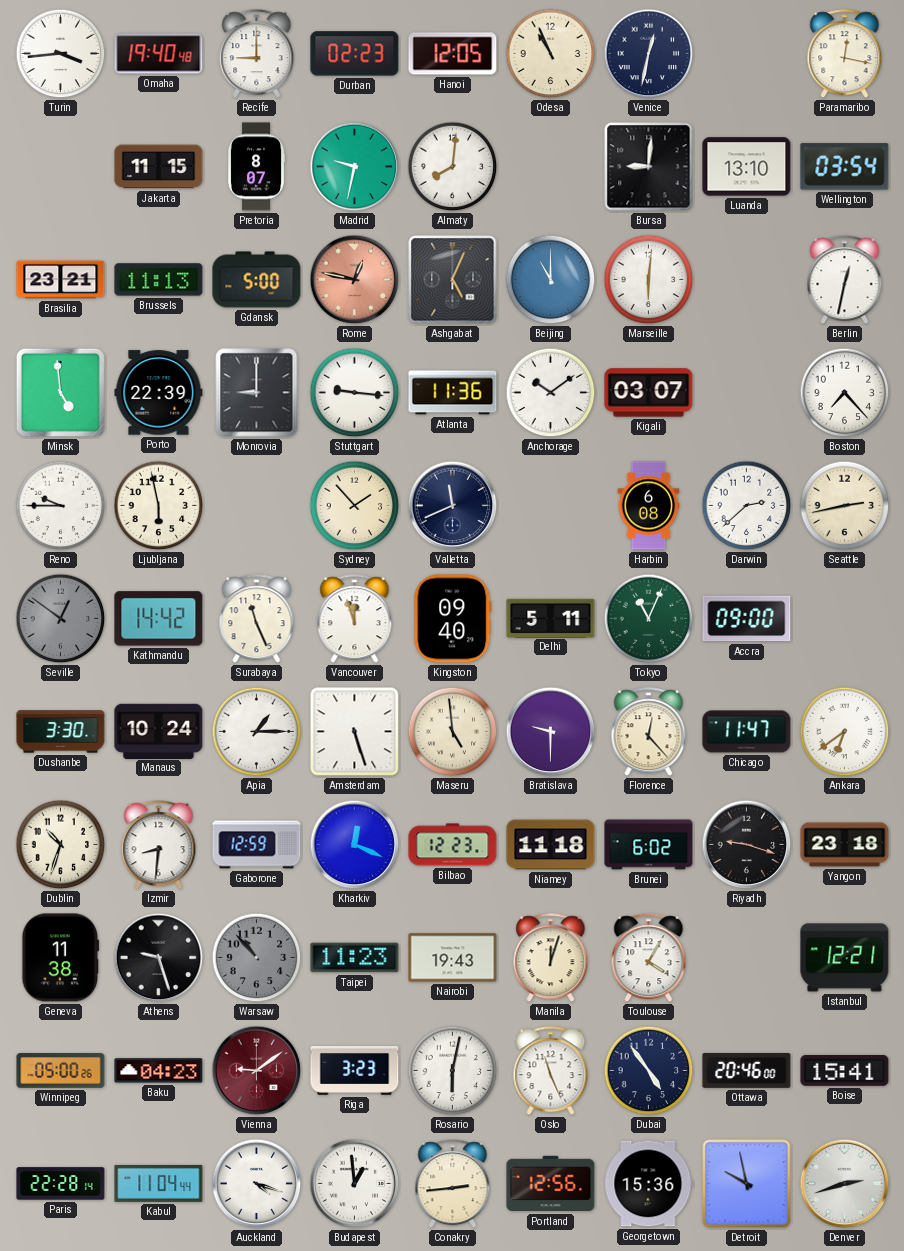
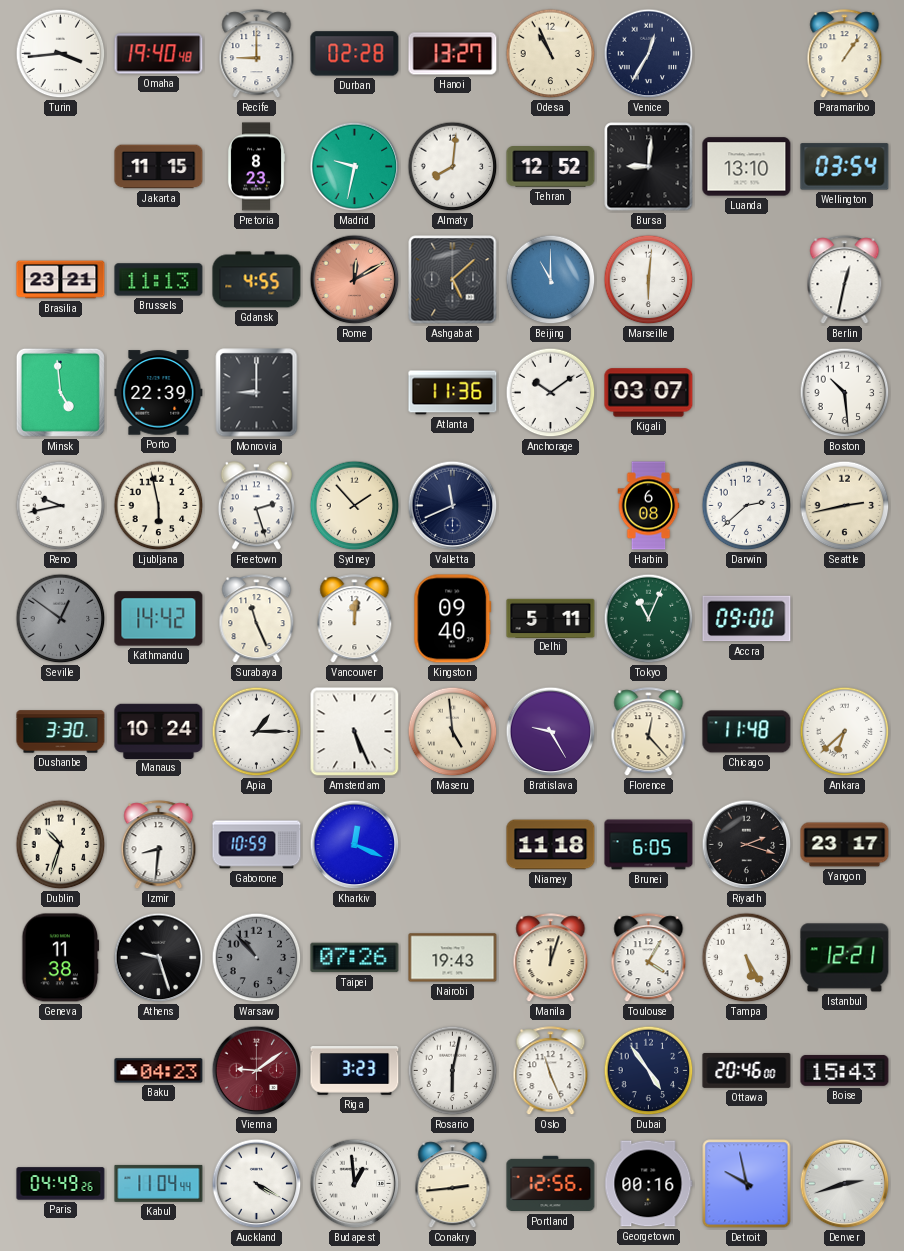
Durban: 02:23 -> 02:28
Hanoi: 12:05 -> 13:27
Venice: 12:32 -> 12:35
Paramaribo: 12:17 -> 1:06
Pretoria: 8:07 -> 8:23
Tehran: none -> 12:52
Gdansk: 5:00 -> 4:55
Rome: 12:47 -> 12:10
Ashgabat: 5:04 -> 5:08
Stuttgart: 9:16 -> none
Boston: 7:23 -> 10:29
Reno: 9:45 -> 9:43
Freetown: none -> 2:27
Vancouver: 11:57 -> 12:01
Amsterdam: 5:27 -> 5:26
Bratislava: 9:30 -> 9:25
Chicago: 11:47 -> 11:48
Ankara: 6:39 -> 6:38
Gaborone: 12:59 -> 10:59
Bilbao: 12:23 -> none
Brunei: 6:02 -> 6:05
Riyadh: 9:18 -> 2:18
Yangon: 23:18 -> 23:17
Taipei: 11:23 -> 07:26
Tampa: none -> 5:25
Winnipeg: 05:00 -> none
Boise: 15:41 -> 15:43
Paris: 22:28 -> 04:49
Auckland: 4:18 -> 4:20
Georgetown: 15:36 -> 00:16
